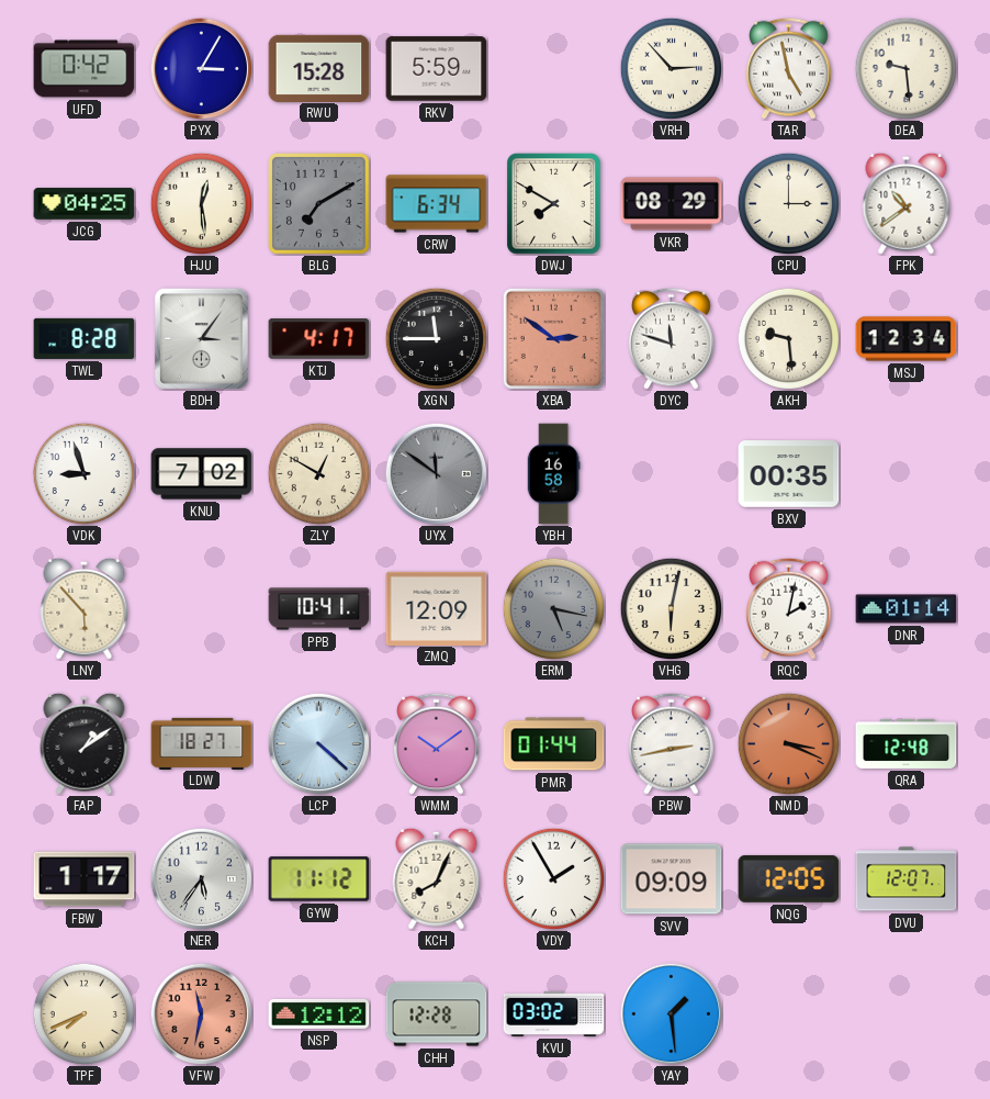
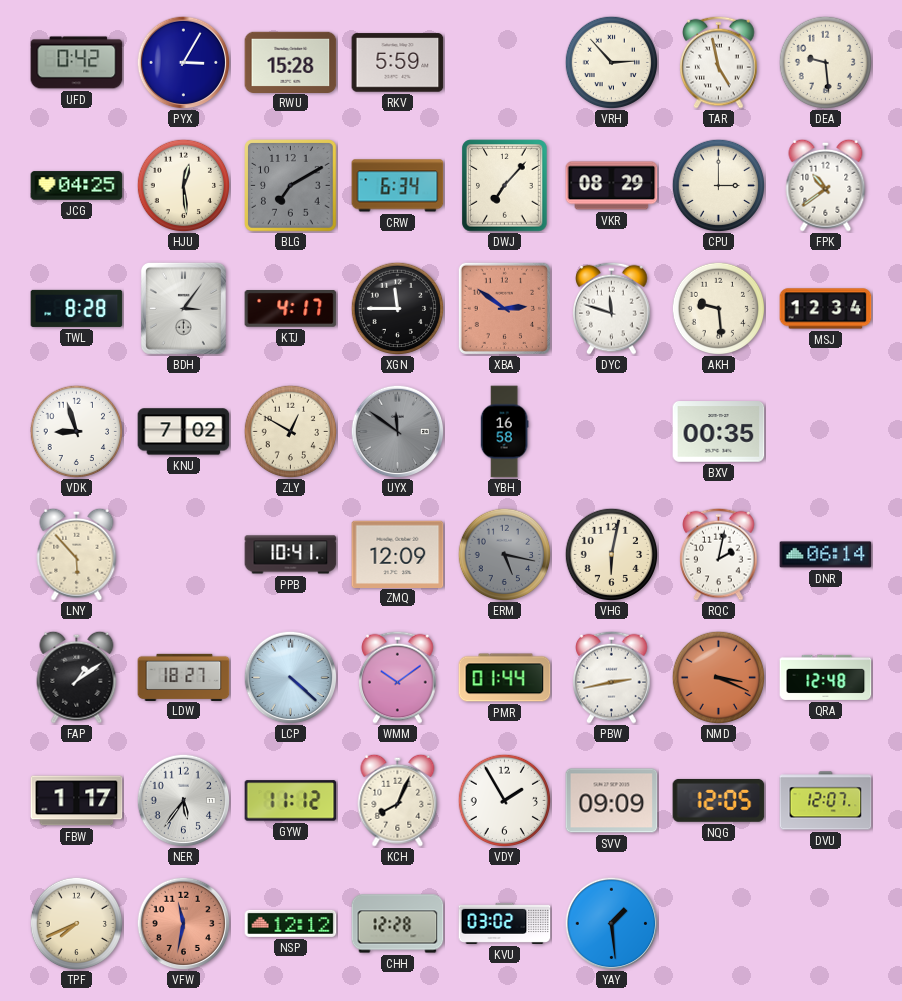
DWJ: 7:50 -> 7:07
DNR: 01:14 -> 06:14
